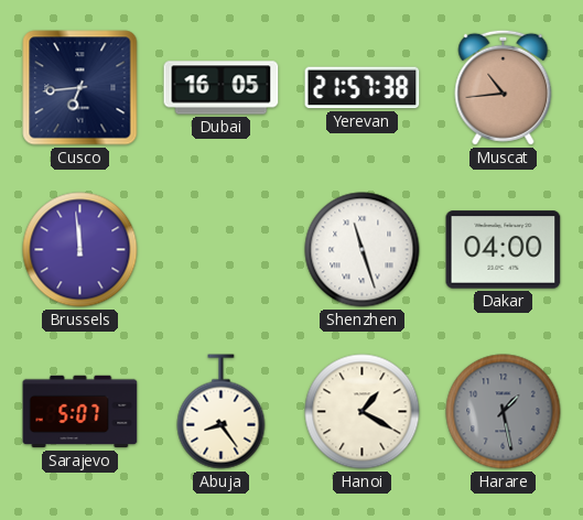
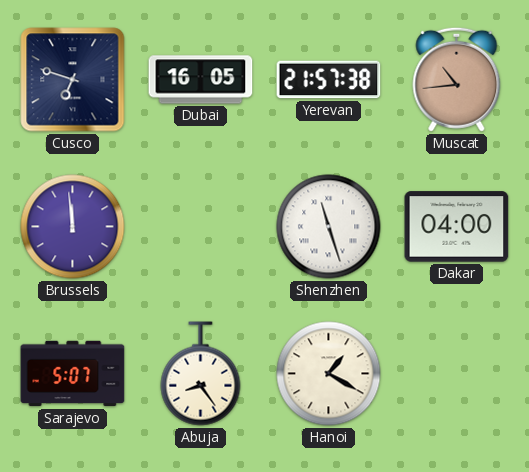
Cusco: 6:44 -> 6:48
Harare: 1:28 -> none
